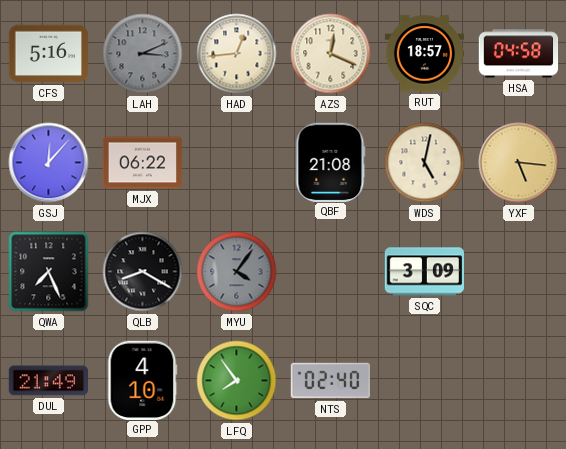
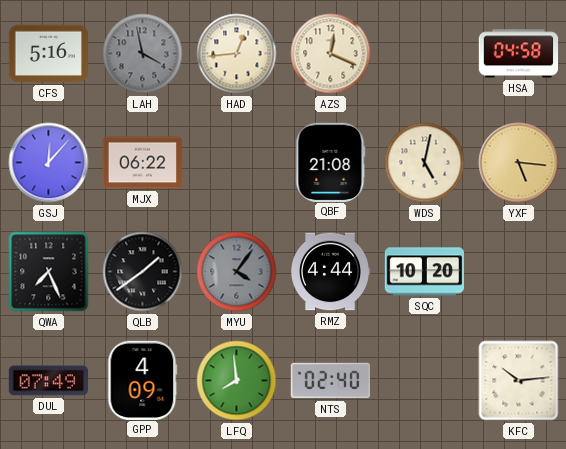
LAH: 3:11 -> 3:58
RUT: 18:57 -> none
QLB: 8:20 -> 1:39
RMZ: none -> 4:44
SQC: 3:09 -> 10:20
DUL: 21:49 -> 07:49
GPP: 4:10 -> 4:09
LFQ: 7:54 -> 7:59
KFC: none -> 10:14
